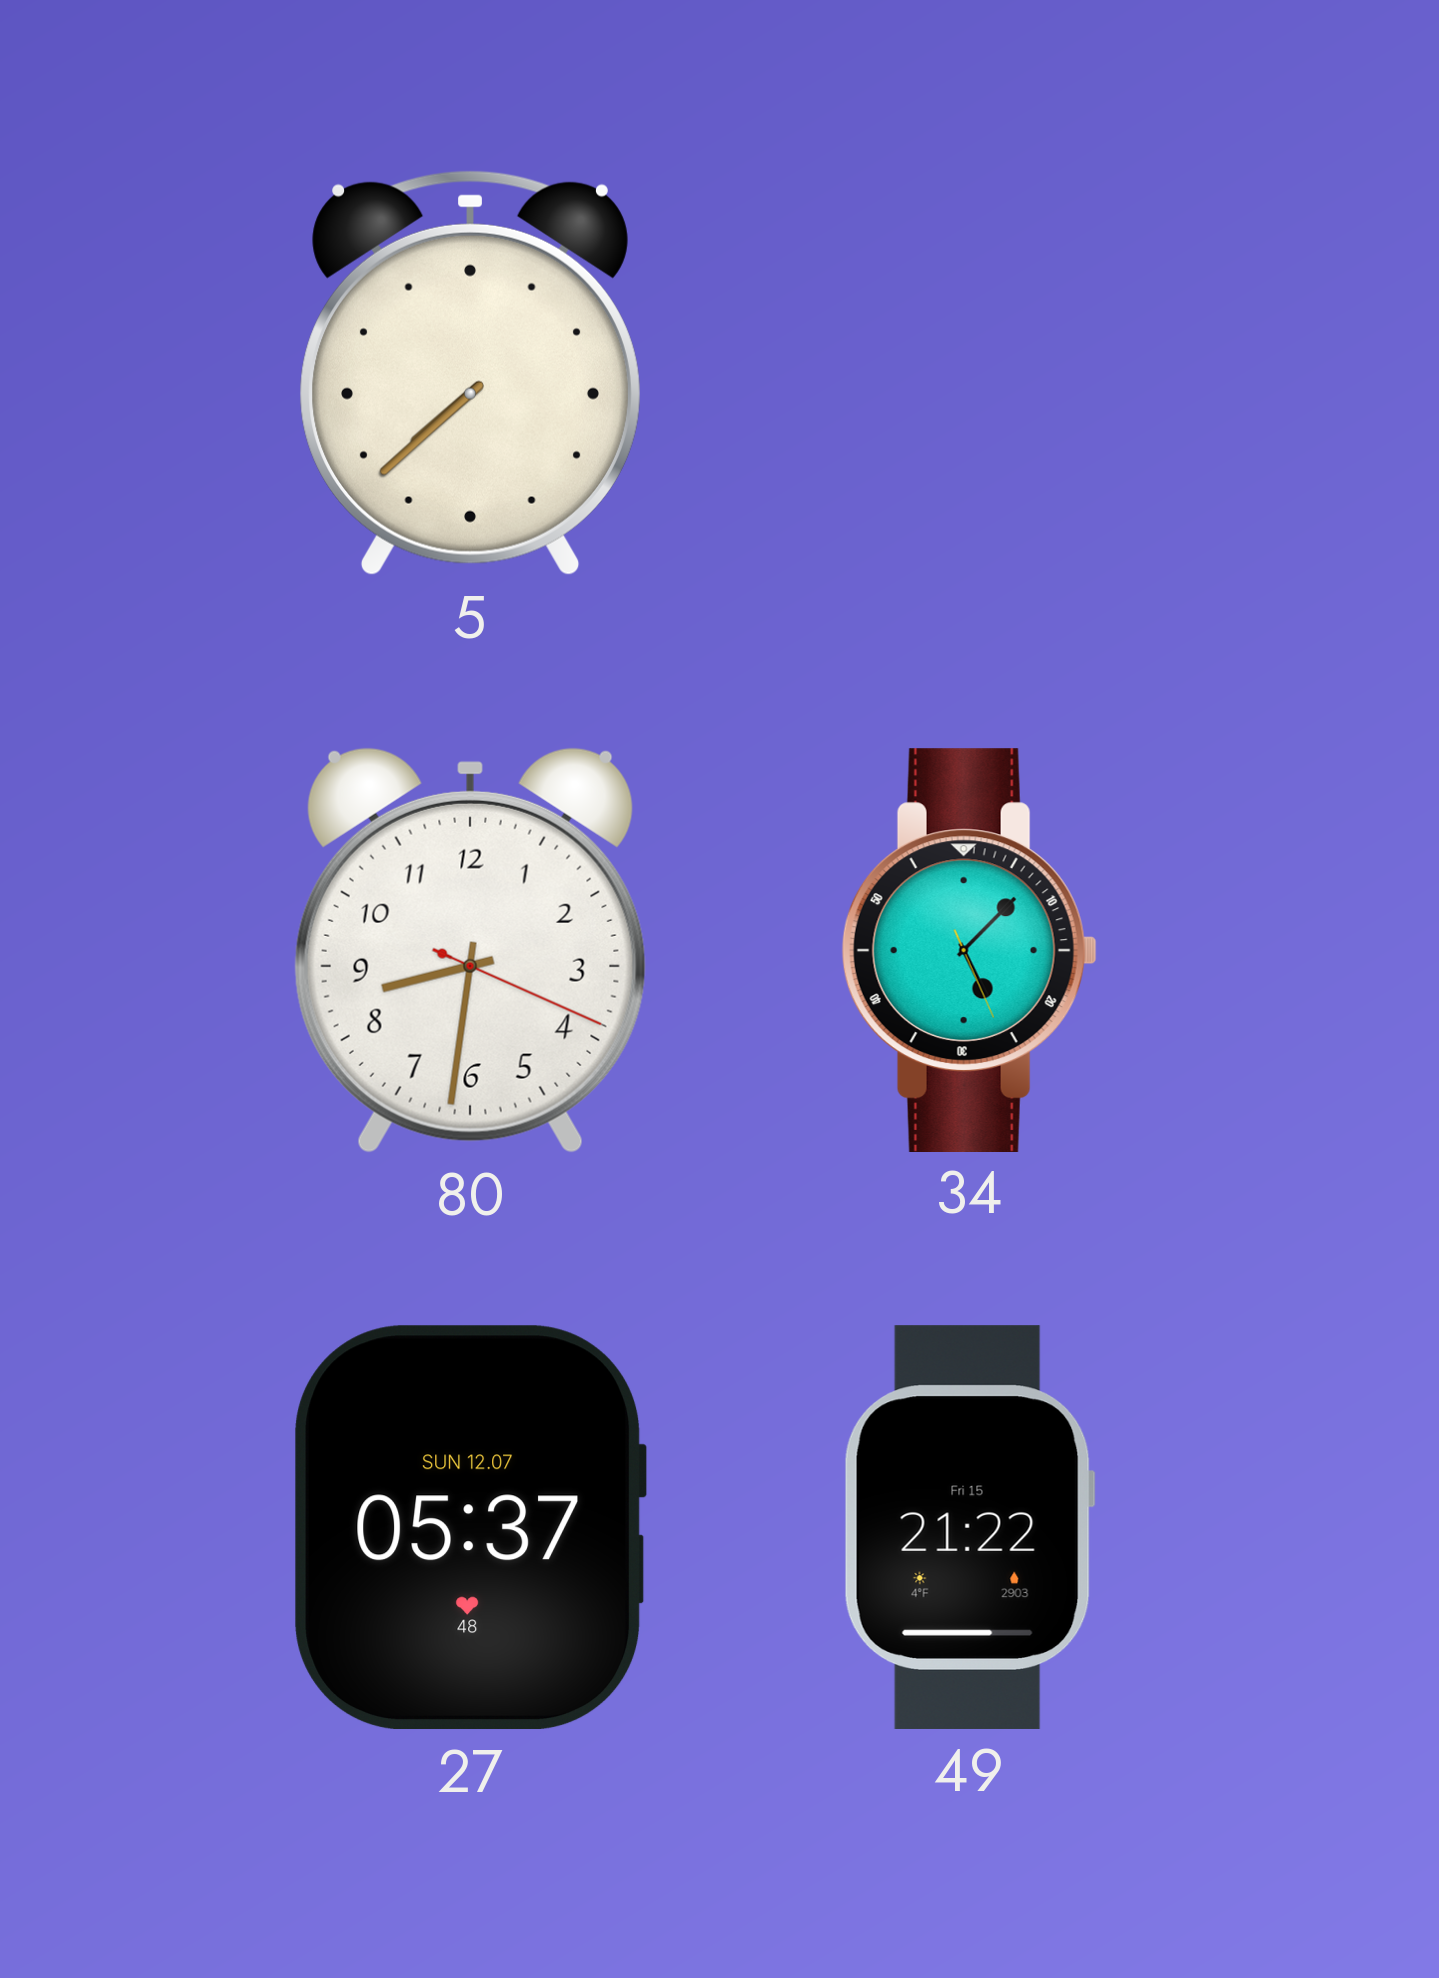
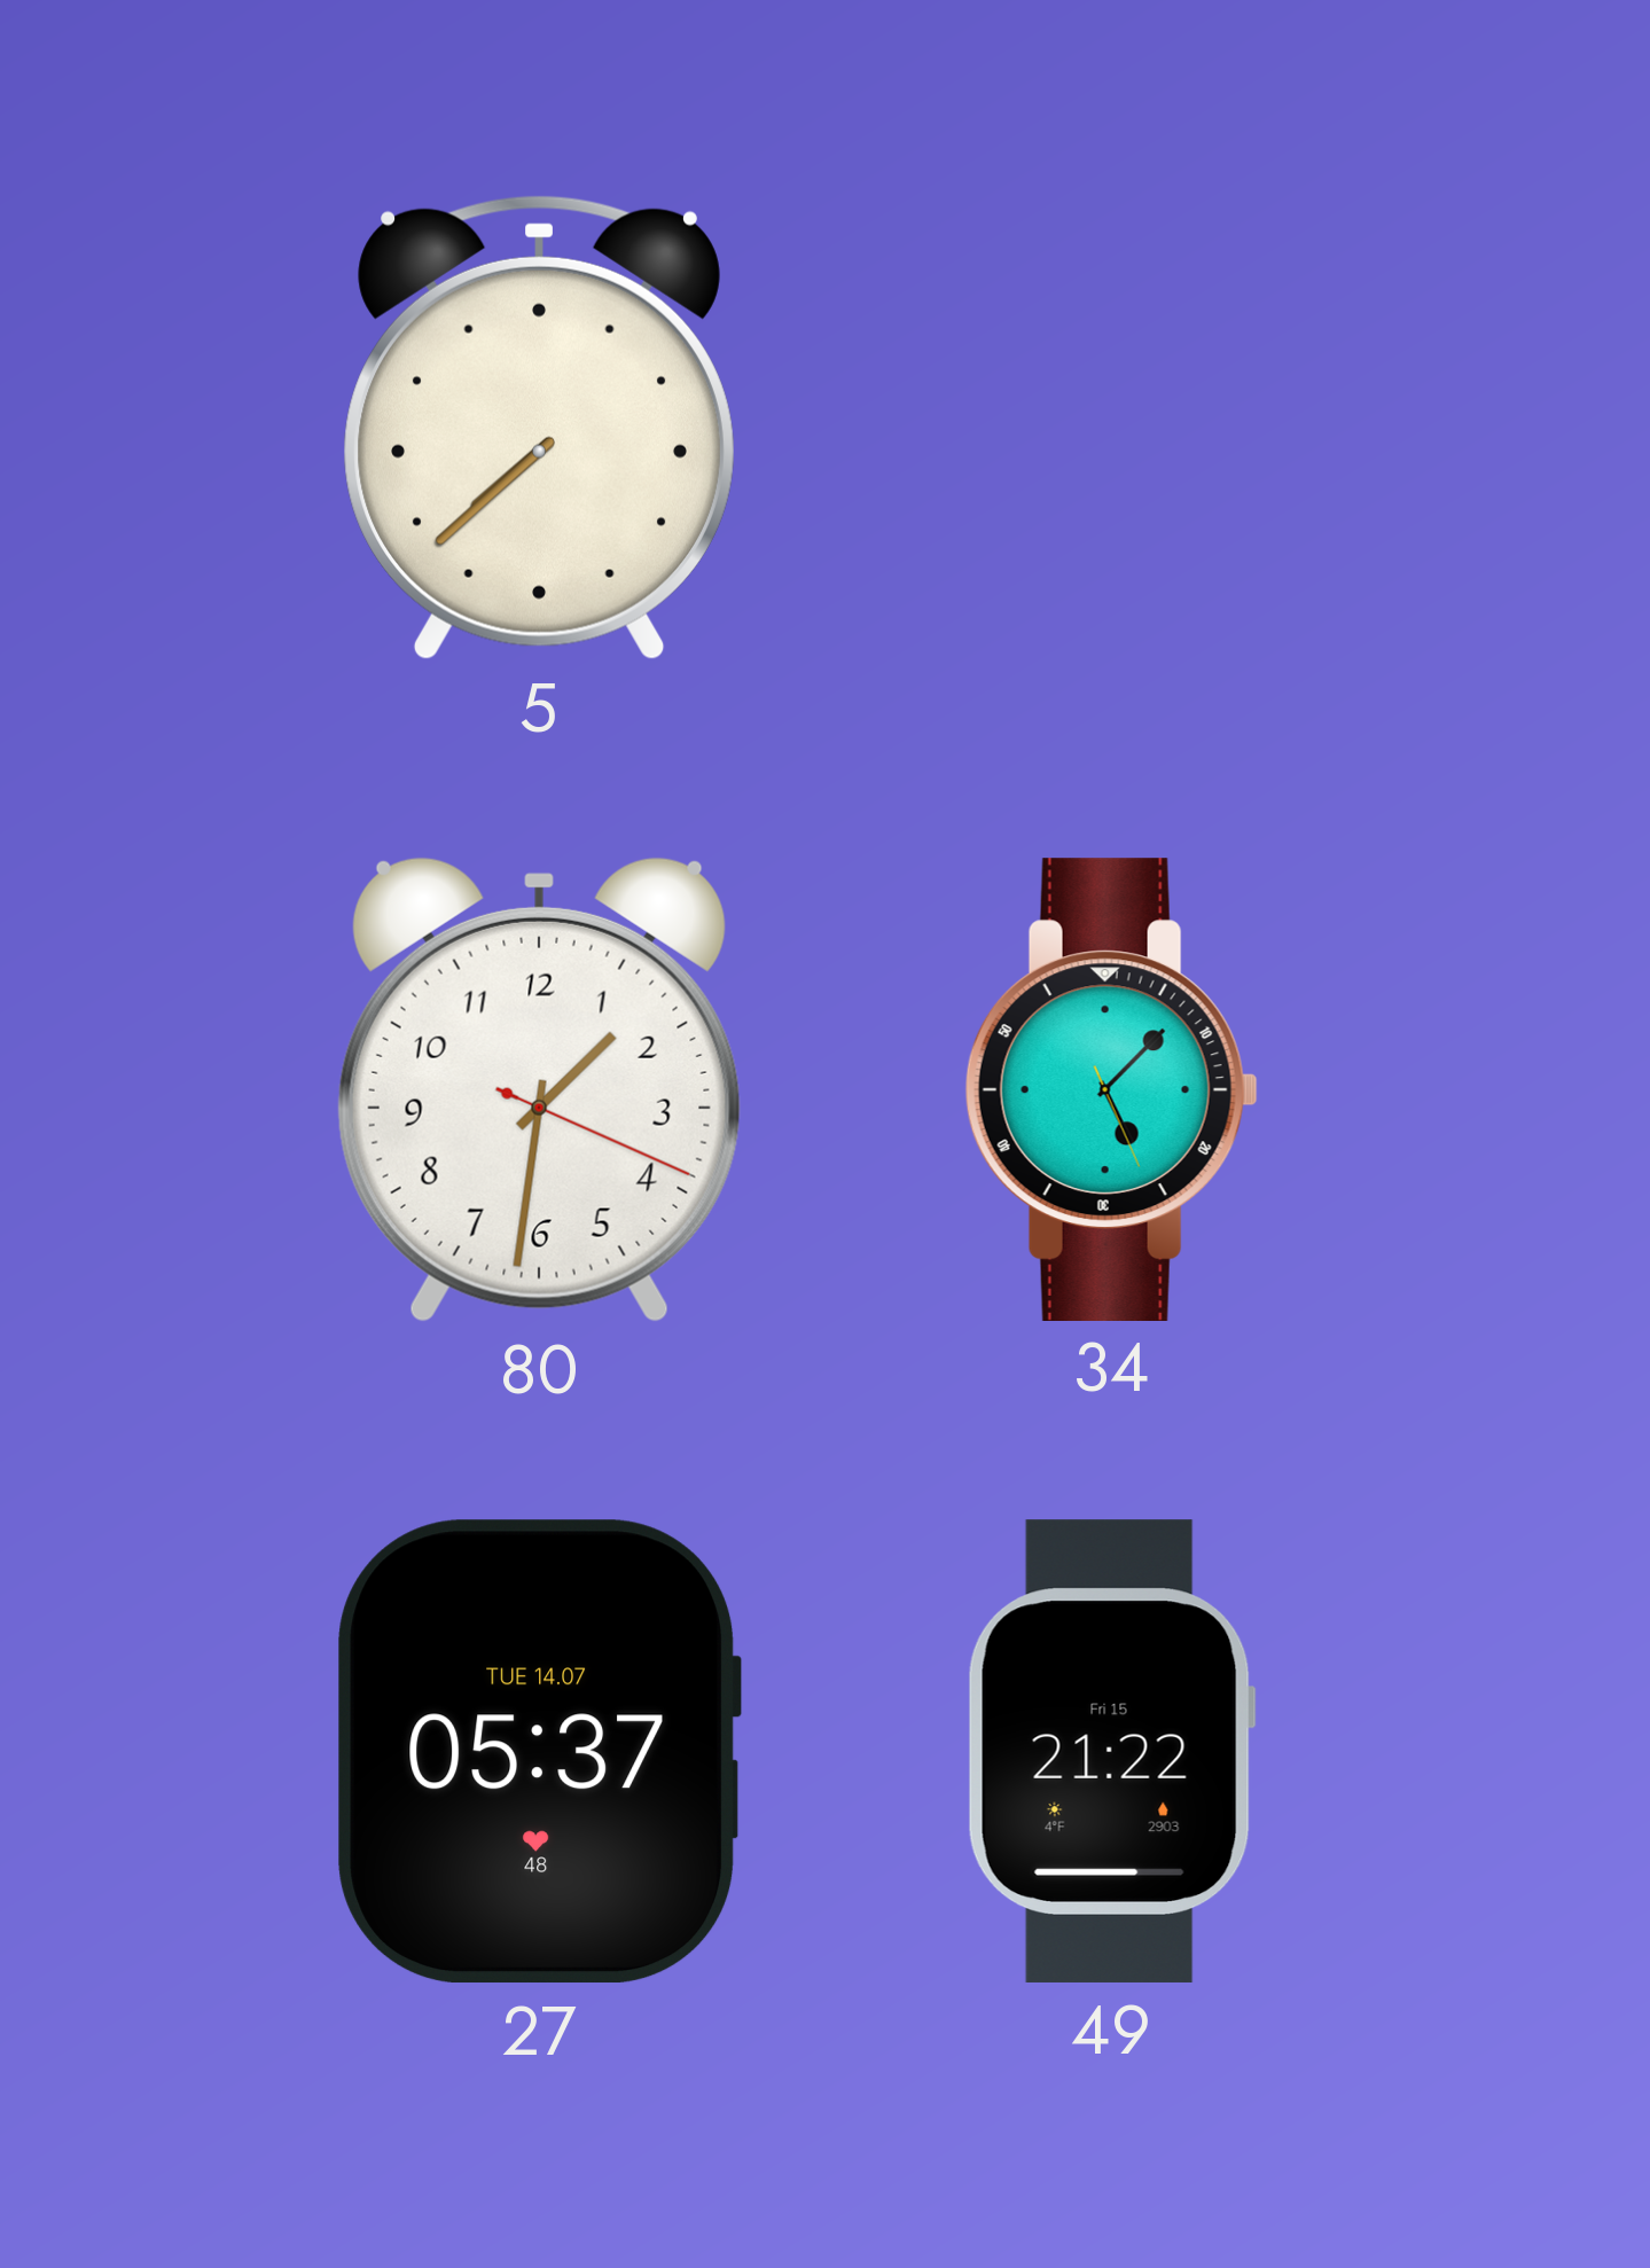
80: 8:31 -> 1:31
27 date: SUN 12.07 -> TUE 14.07
